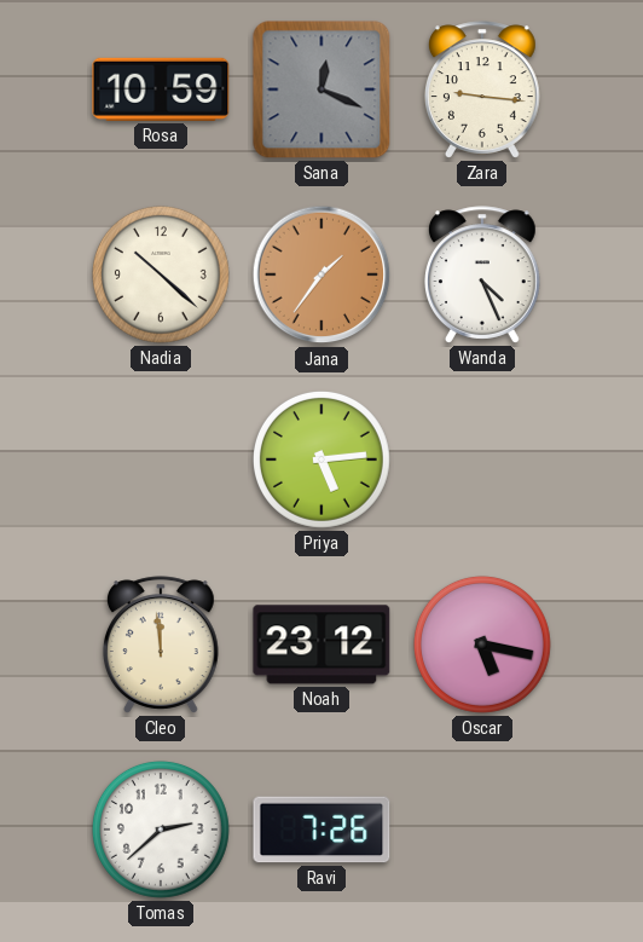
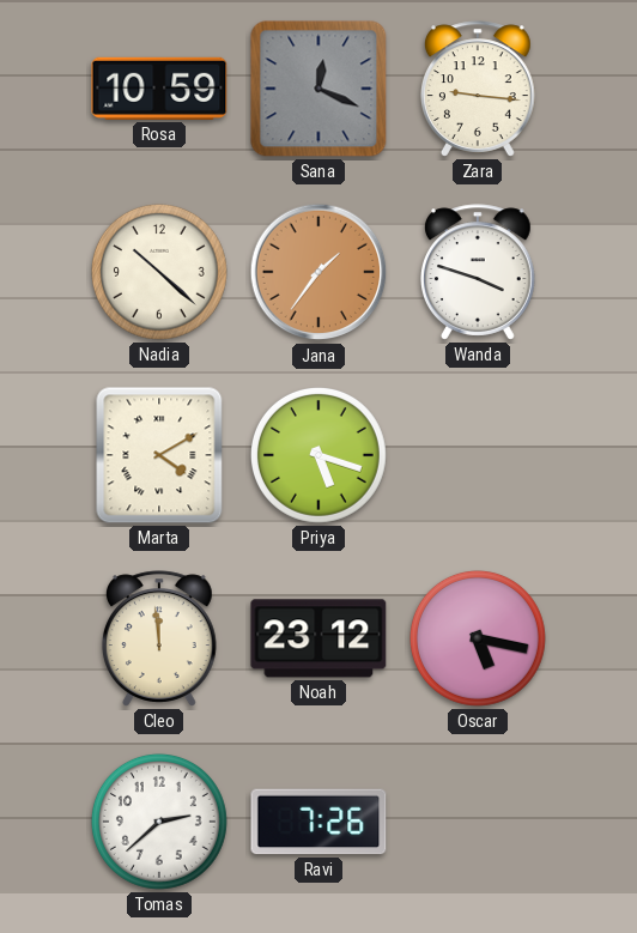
Wanda: 4:26 -> 3:48
Marta: none -> 4:10
Priya: 5:14 -> 5:18
